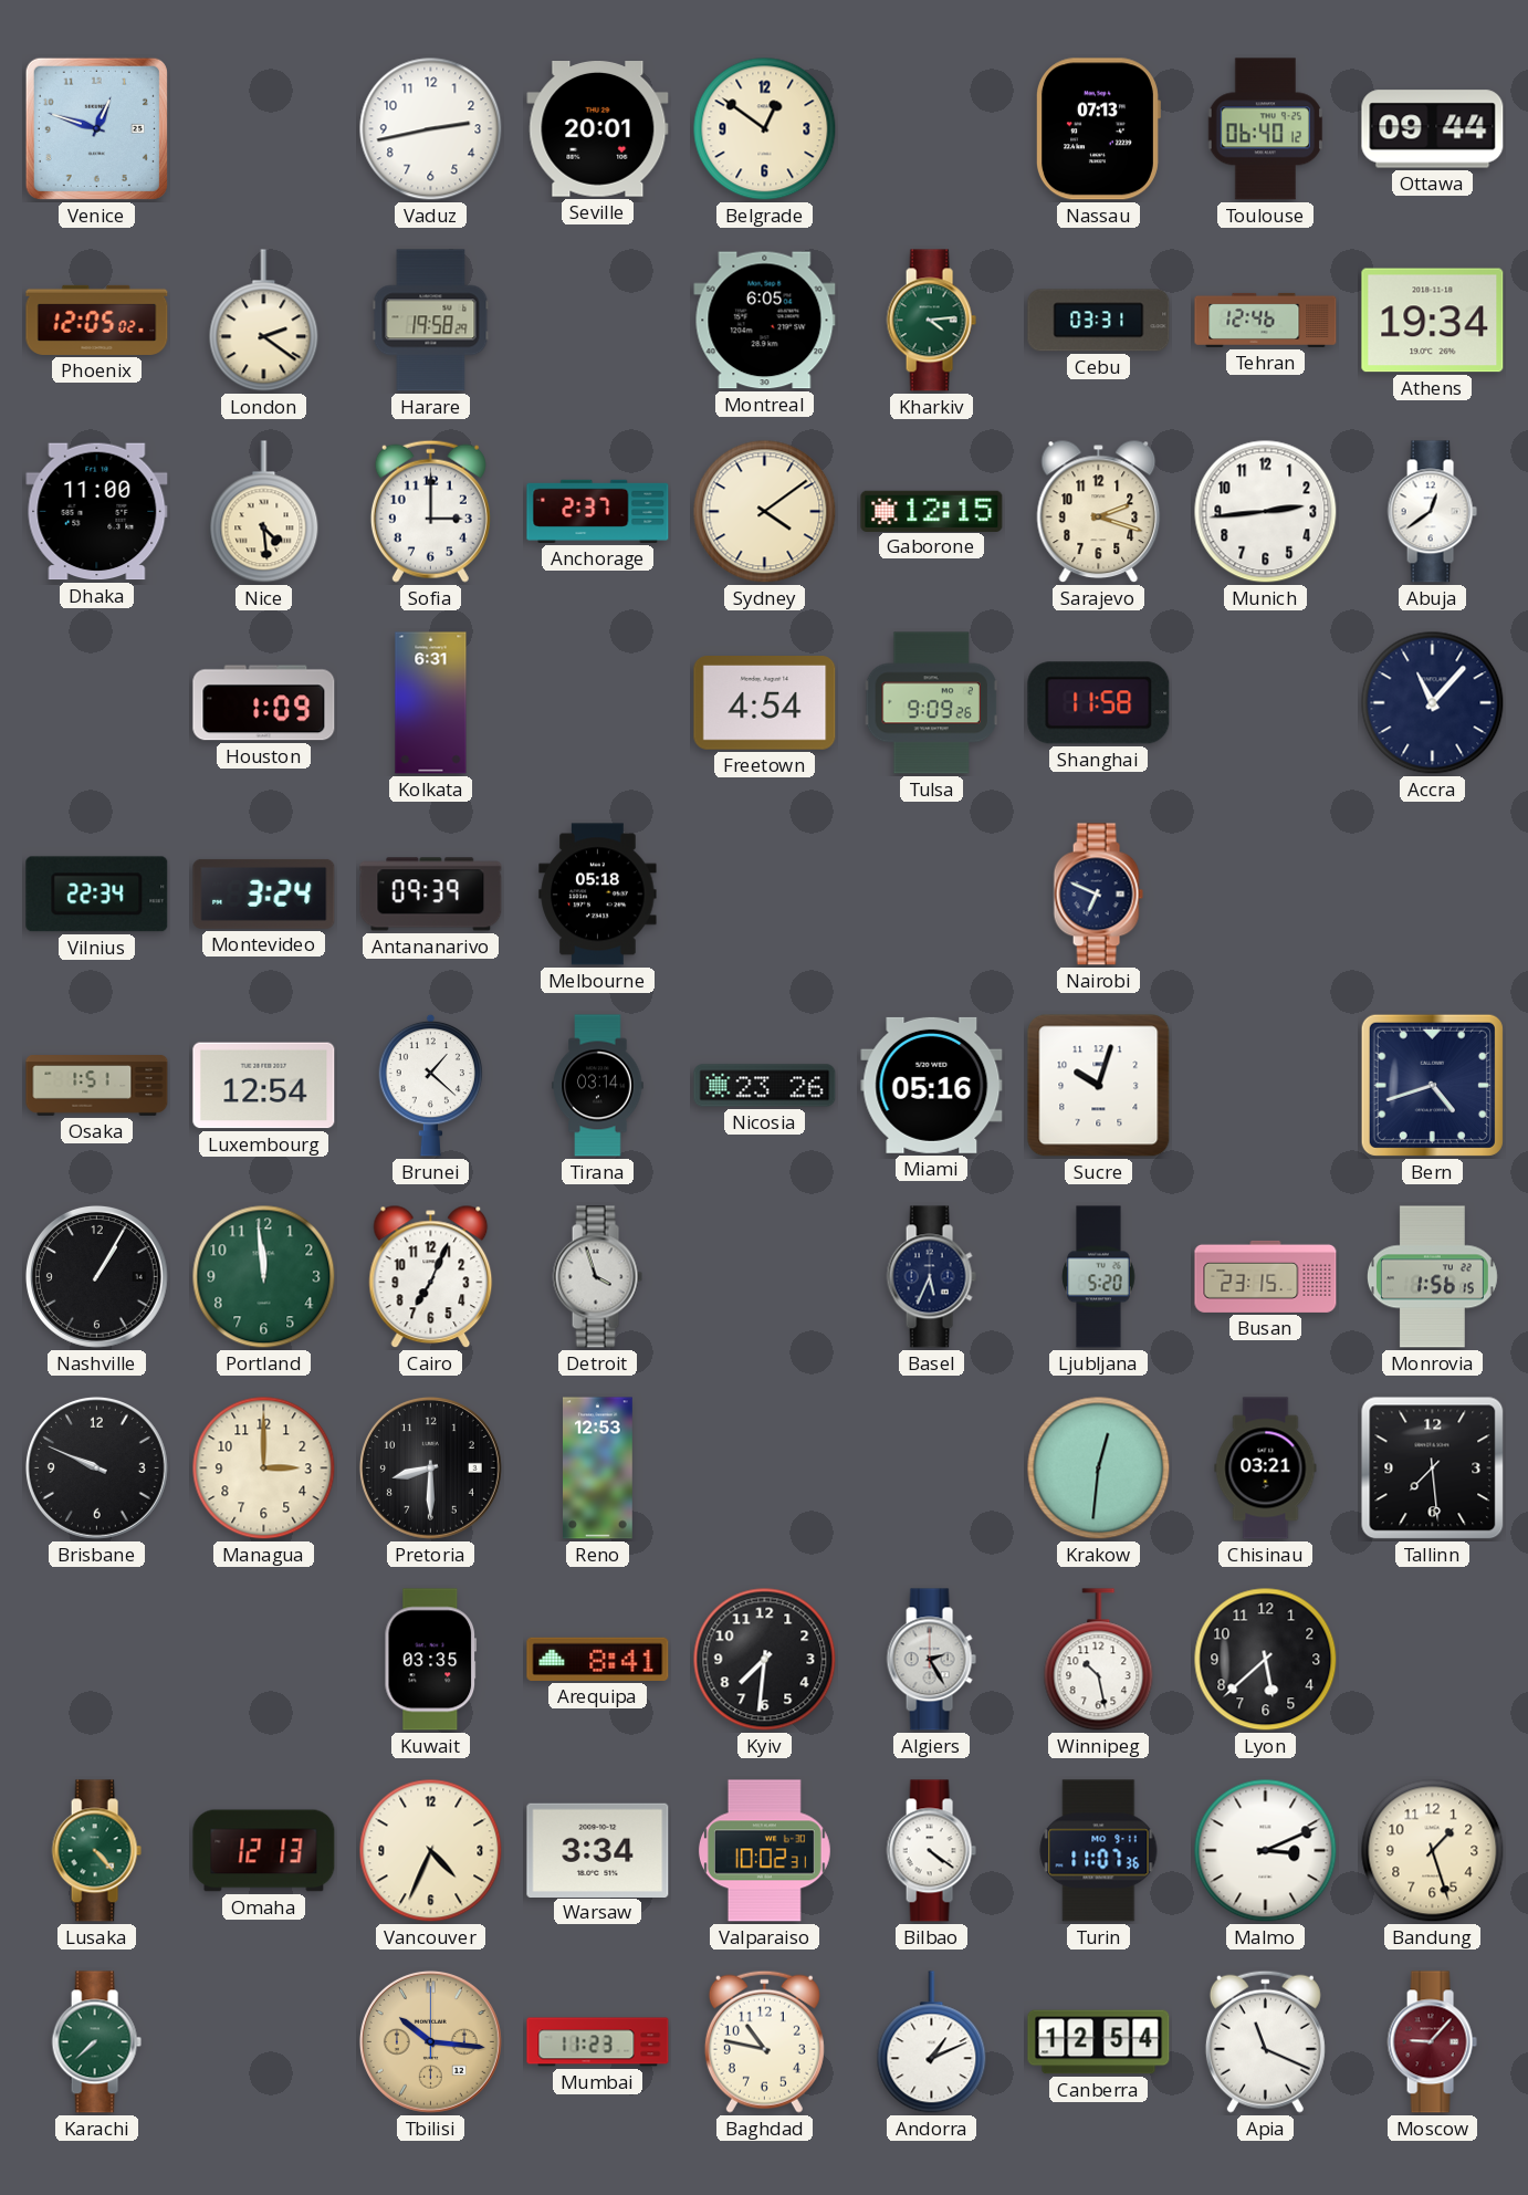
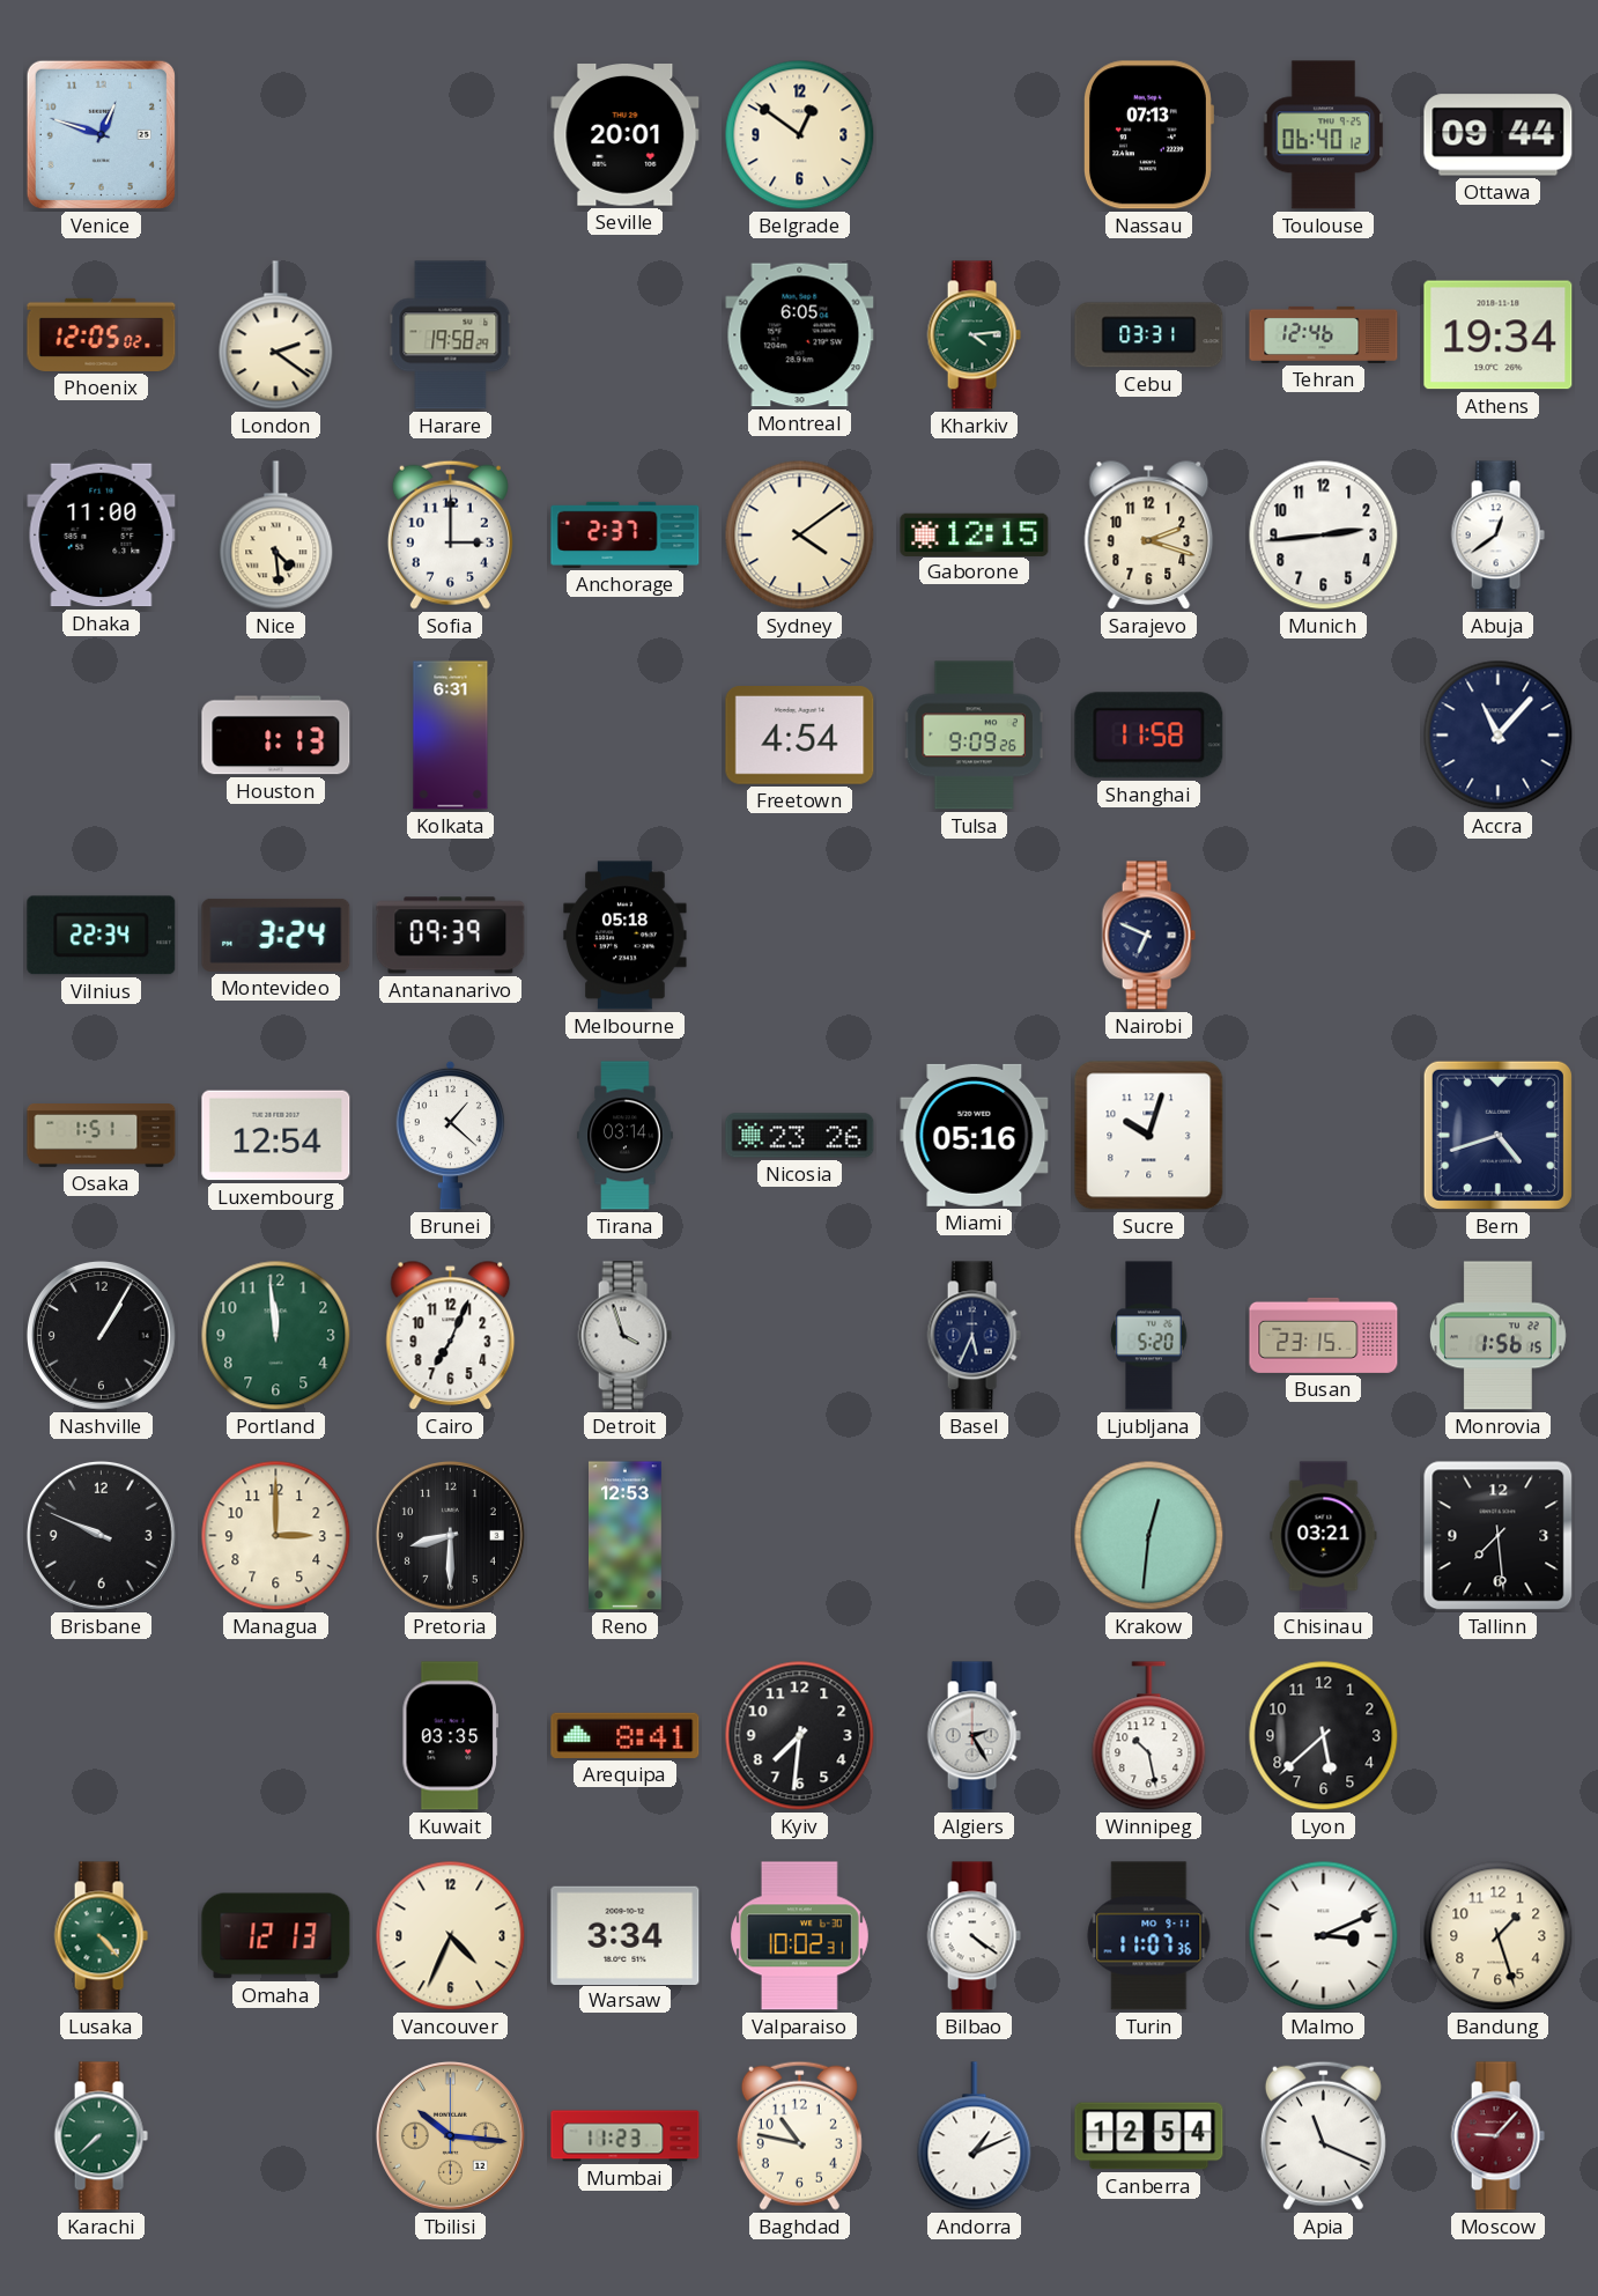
Vaduz: 2:43 -> none
Houston: 1:09 -> 1:13
